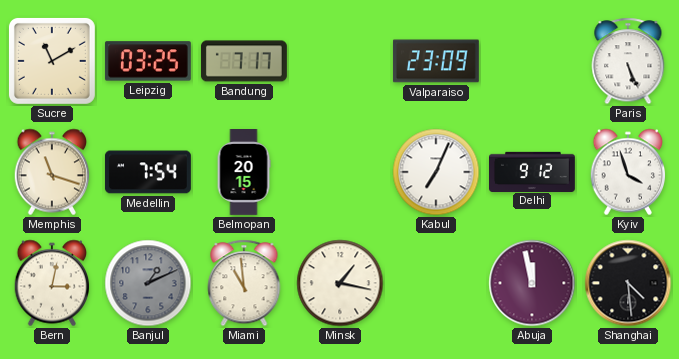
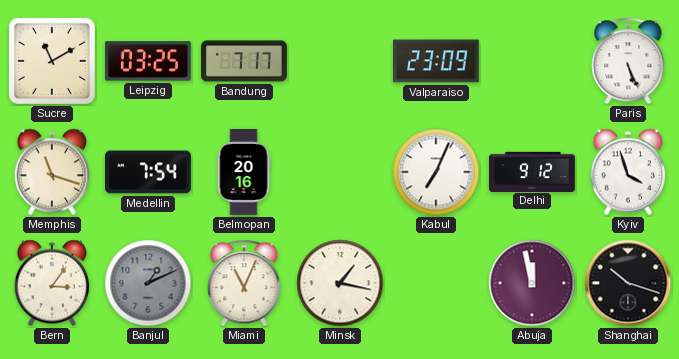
Belmopan: 20:15 -> 20:16
Bern: 3:02 -> 3:06
Miami: 10:59 -> 11:04
Shanghai: 4:29 -> 10:18
